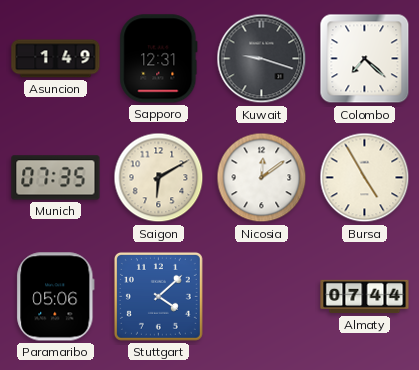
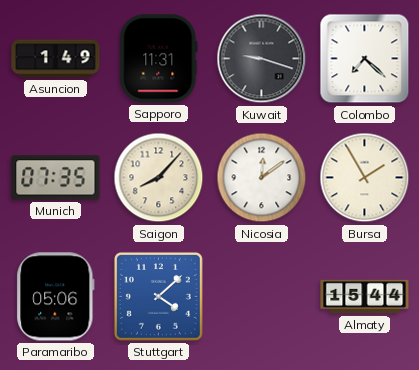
Sapporo: 12:31 -> 11:31
Saigon: 6:10 -> 8:07
Bursa: 4:55 -> 1:55
Almaty: 07:44 -> 15:44
